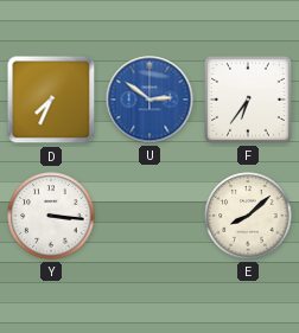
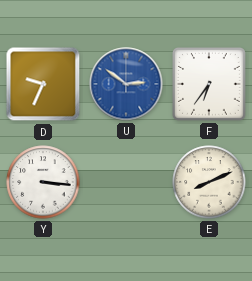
D: 7:34 -> 9:34
E: 8:08 -> 8:11
